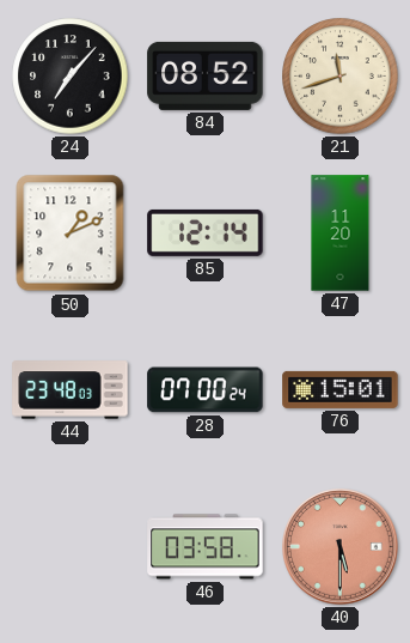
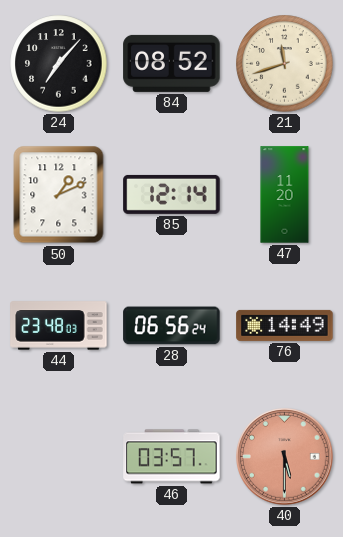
28: 07:00 -> 06:56
76: 15:01 -> 14:49
46: 03:58 -> 03:57
